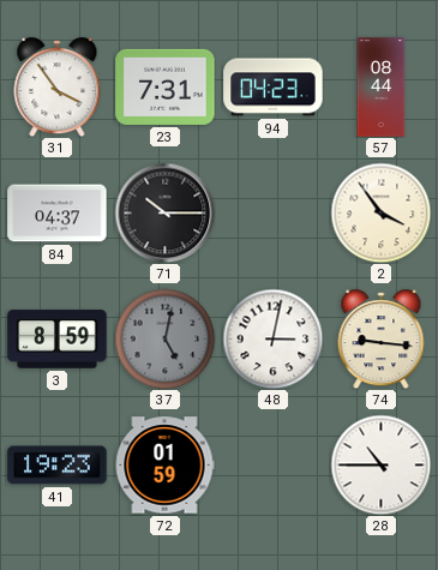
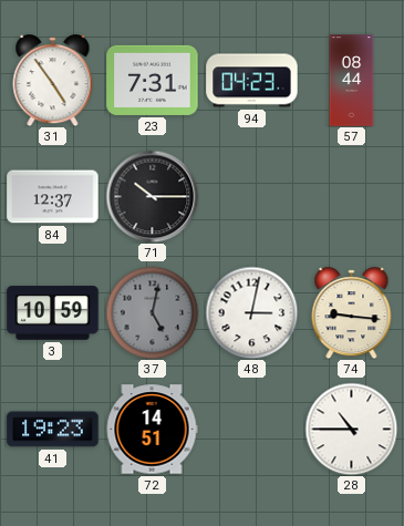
31: 3:54 -> 4:54
84: 04:37 -> 12:37
2: 3:54 -> none
3: 8:59 -> 10:59
72: 01:59 -> 14:51
